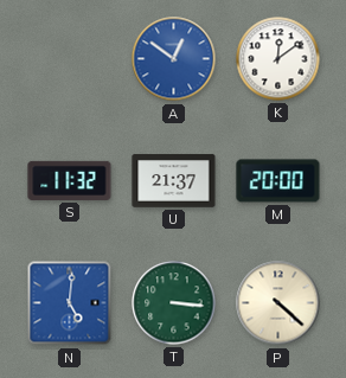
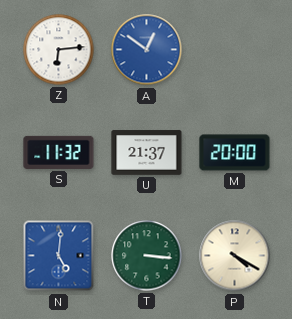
Z: none -> 6:14
K: 12:09 -> none
P: 4:22 -> 4:20
